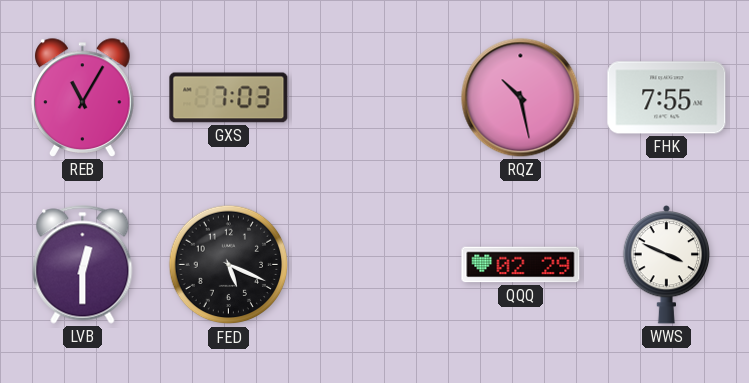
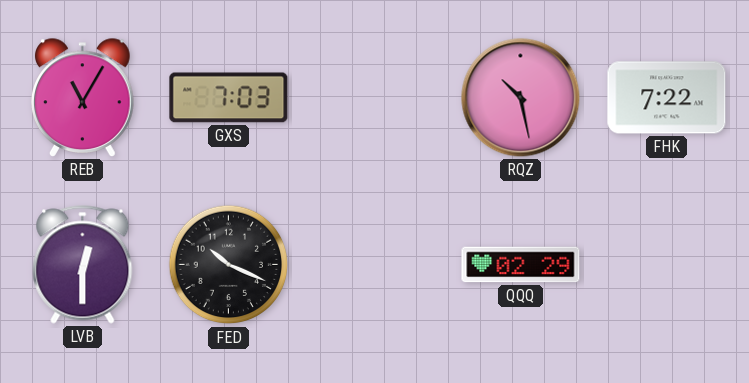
FHK: 7:55 -> 7:22
FED: 5:19 -> 10:19
WWS: 3:49 -> none
